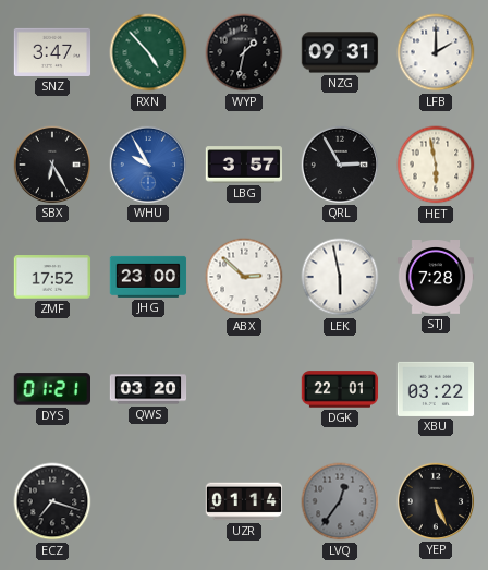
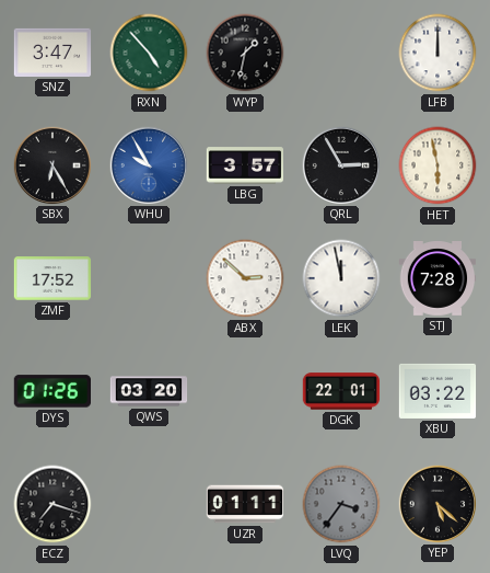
NZG: 09:31 -> none
LFB: 2:00 -> 12:00
JHG: 23:00 -> none
LEK: 5:58 -> 11:58
DYS: 01:21 -> 01:26
UZR: 01:14 -> 01:11
LVQ: 12:36 -> 3:36
YEP: 5:26 -> 5:22
